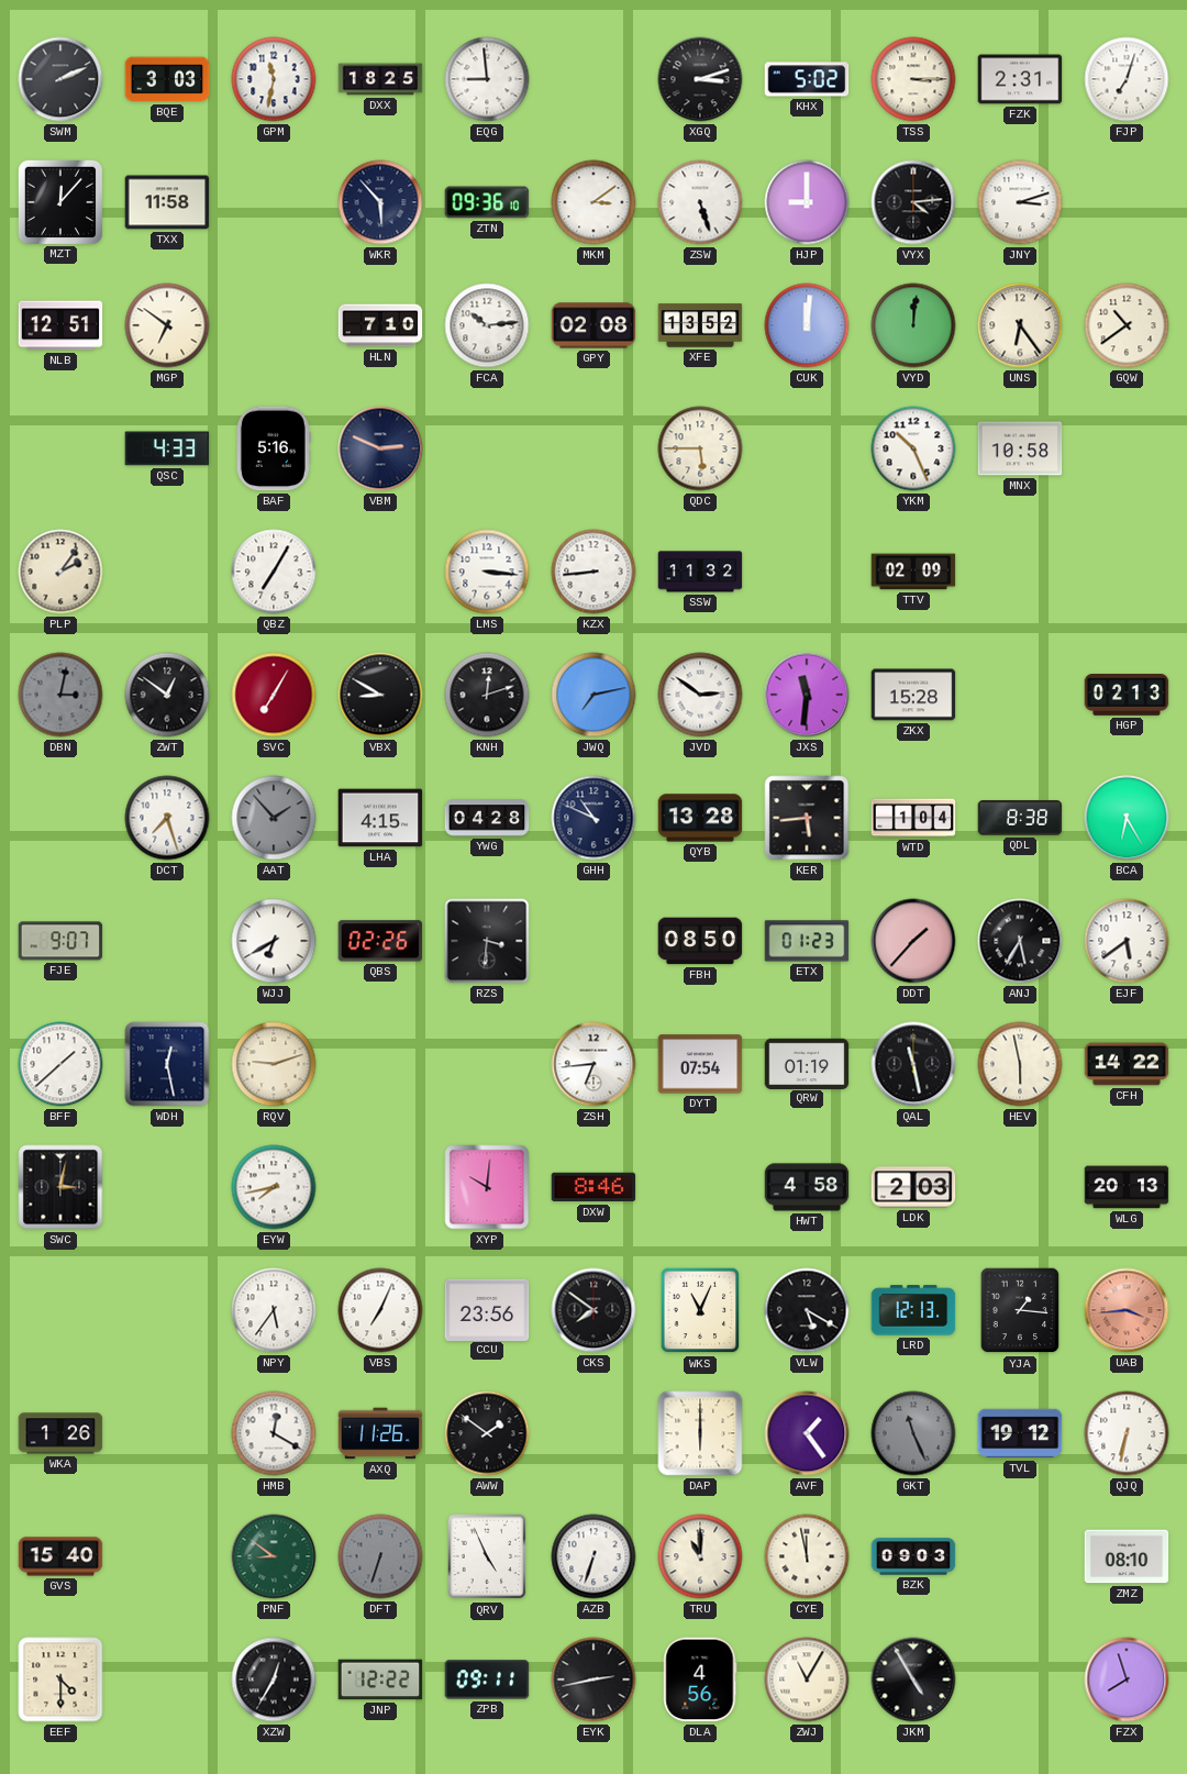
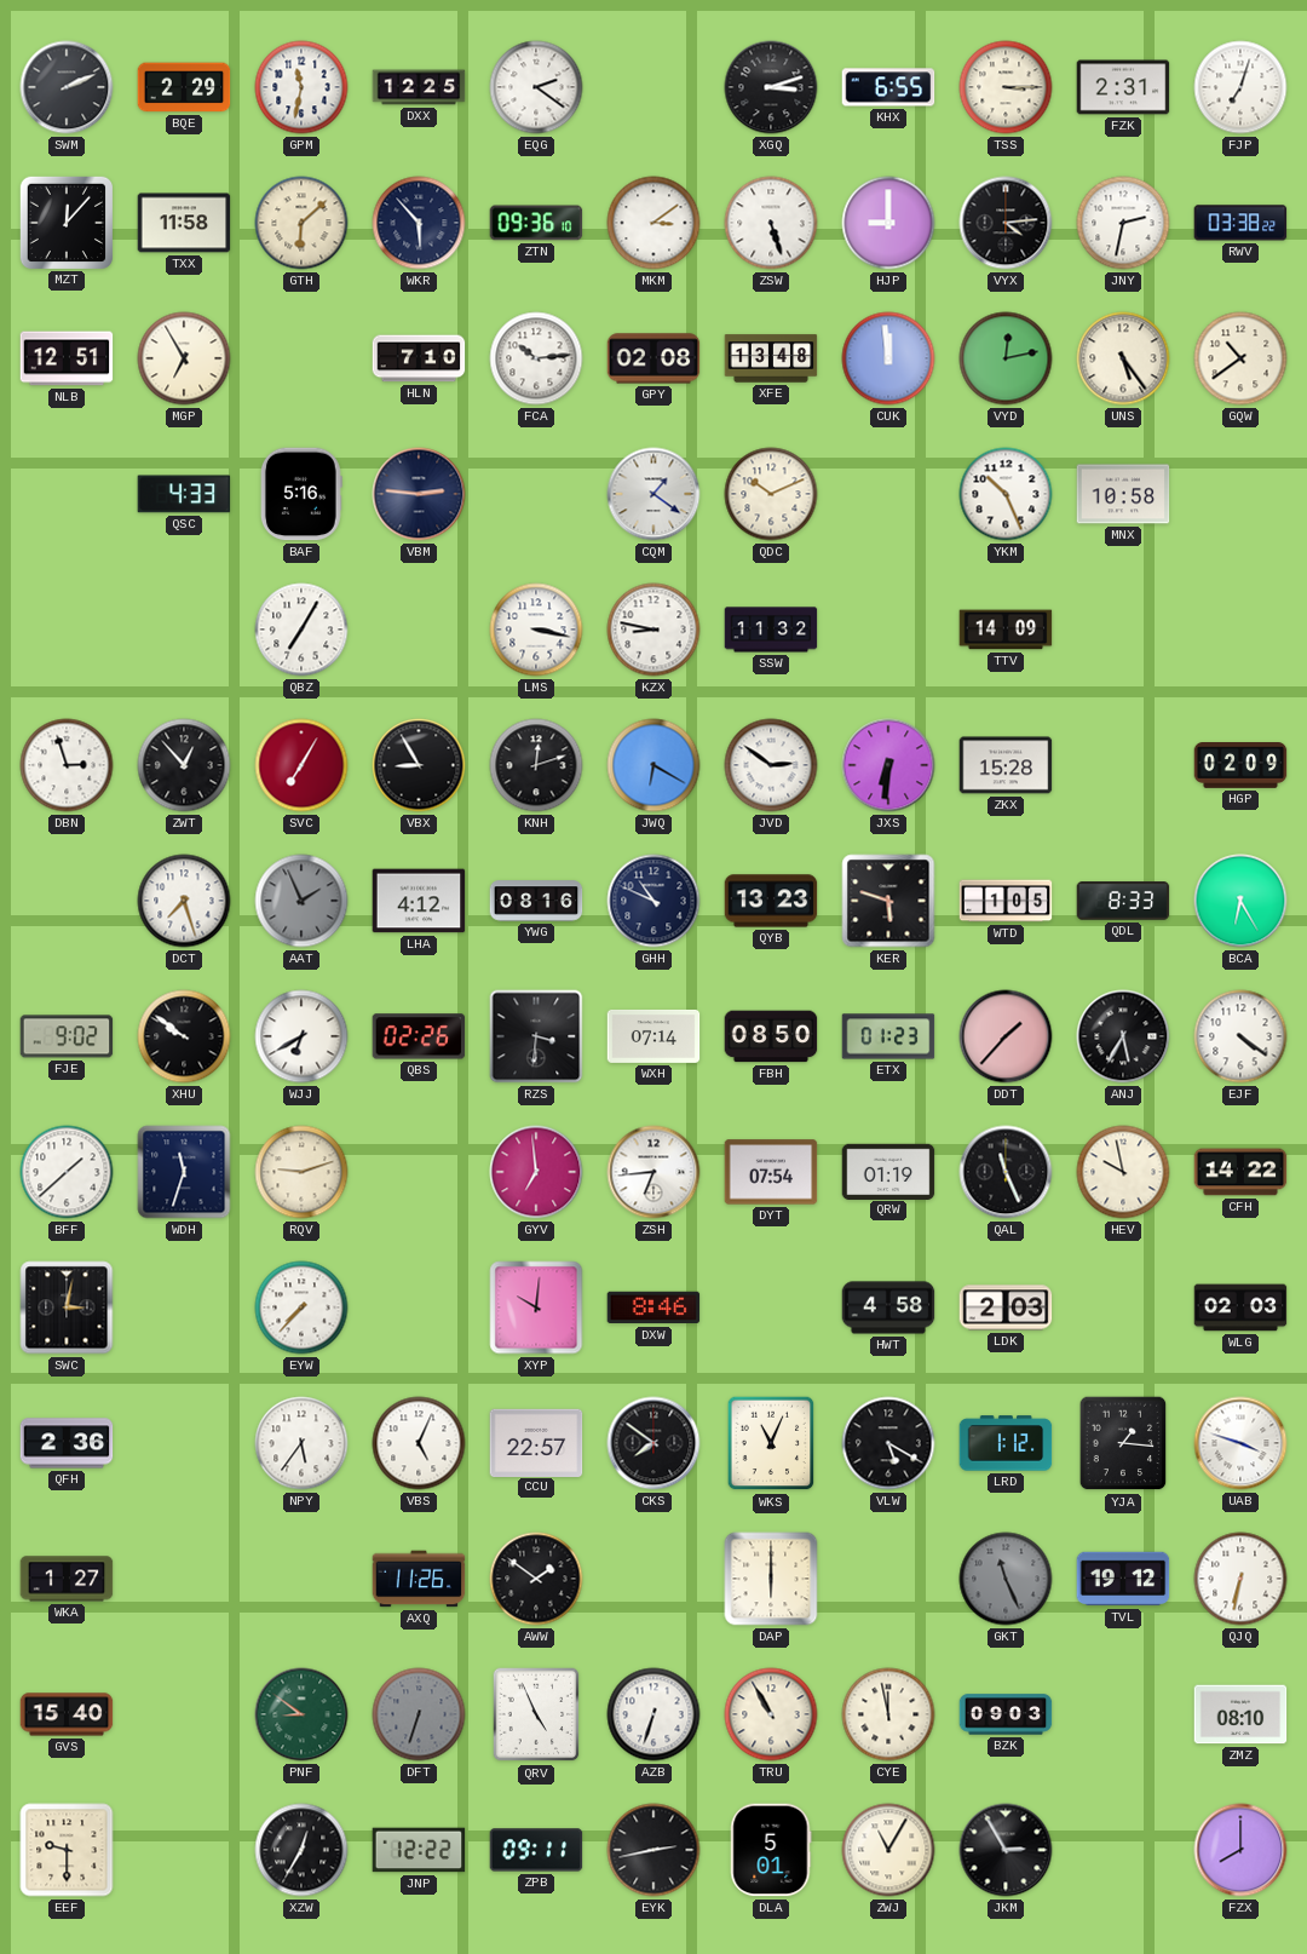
BQE: 3:03 -> 2:29
DXX: 18:25 -> 12:25
EQG: 8:59 -> 2:21
KHX: 5:02 -> 6:55
GTH: none -> 6:08
JNY: 3:12 -> 2:32
RWV: none -> 03:38
MGP: 6:51 -> 6:55
XFE: 13:52 -> 13:48
CUK: 12:01 -> 11:59
VYD: 12:01 -> 12:13
UNS: 6:24 -> 5:24
VBM: 2:49 -> 2:46
CQM: none -> 1:21
QDC: 5:45 -> 10:11
PLP: 2:06 -> none
LMS: 3:16 -> 3:17
KZX: 8:44 -> 8:47
TTV: 02:09 -> 14:09
DBN: 3:02 -> 2:57
DBN dial: grey -> white
ZWT: 12:51 -> 12:53
VBX: 8:50 -> 8:55
JWQ: 7:13 -> 6:20
JXS: 11:31 -> 6:31
HGP: 02:13 -> 02:09
AAT: 1:53 -> 1:56
LHA: 4:15 -> 4:12
YWG: 04:28 -> 08:16
QYB: 13:28 -> 13:23
KER: 5:44 -> 5:48
WTD: 1:04 -> 1:05
QDL: 8:38 -> 8:33
FJE: 9:07 -> 9:02
XHU: none -> 9:51
WXH: none -> 07:14
EJF: 5:39 -> 4:21
WDH: 12:28 -> 11:33
GYV: none -> 6:59
QAL: 11:28 -> 11:26
HEV: 5:58 -> 9:58
EYW: 7:43 -> 7:37
WLG: 20:13 -> 02:03
QFH: none -> 2:36
VBS: 7:04 -> 5:04
CCU: 23:56 -> 22:57
LRD: 12:13 -> 1:12
UAB: 3:44 -> 3:48
UAB dial: salmon -> white
WKA: 1:26 -> 1:27
HMB: 12:20 -> none
AVF: 1:24 -> none
TRU: 11:00 -> 10:55
EEF: 4:30 -> 9:30
DLA: 4:56 -> 5:01
JKM: 4:55 -> 2:55
FZX: 7:57 -> 8:00
